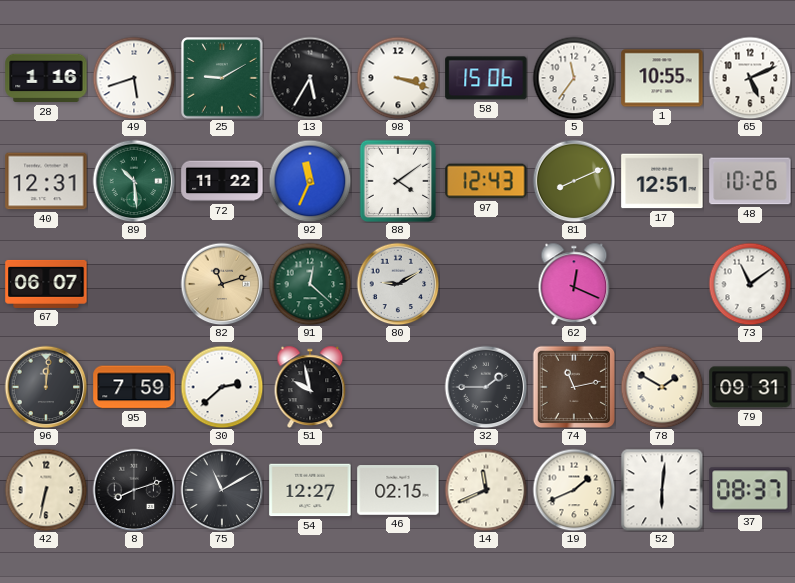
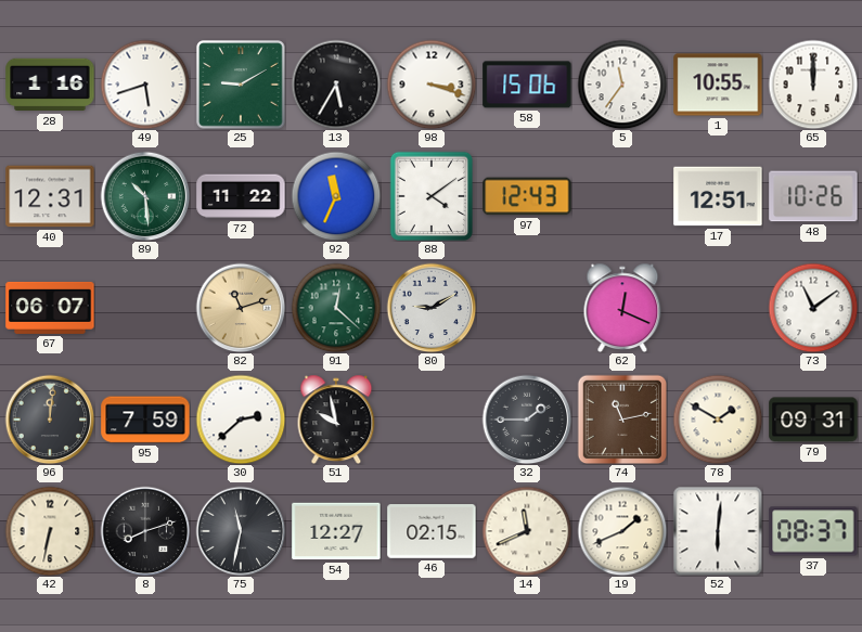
65: 5:11 -> 12:00
81: 8:11 -> none
75: 11:10 -> 11:32
